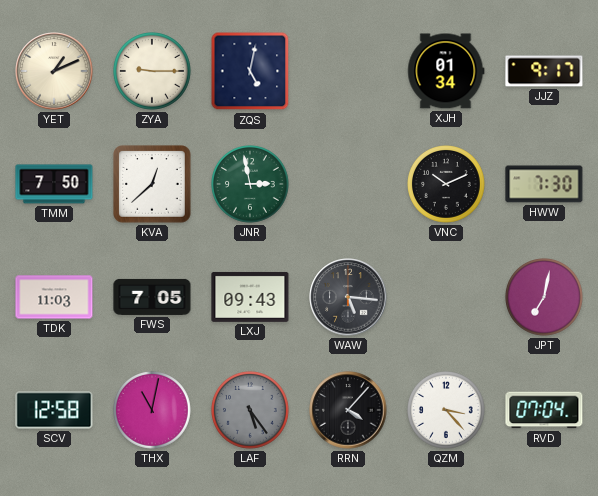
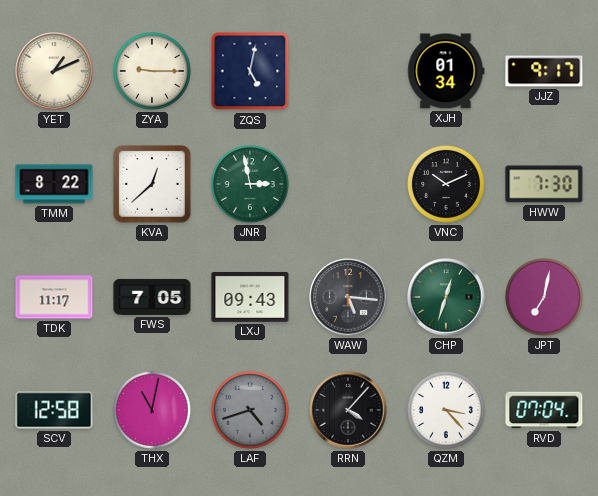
TMM: 7:50 -> 8:22
TDK: 11:03 -> 11:17
CHP: none -> 12:33
LAF: 5:24 -> 4:42
